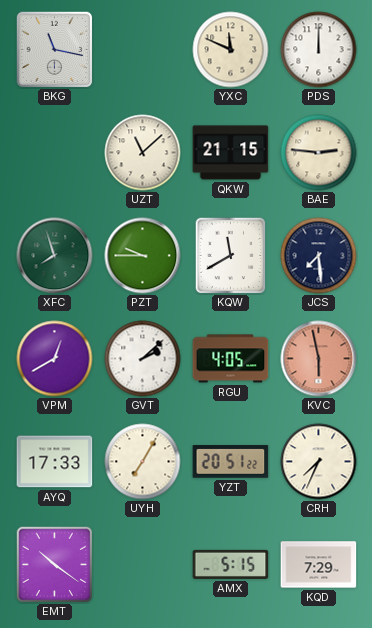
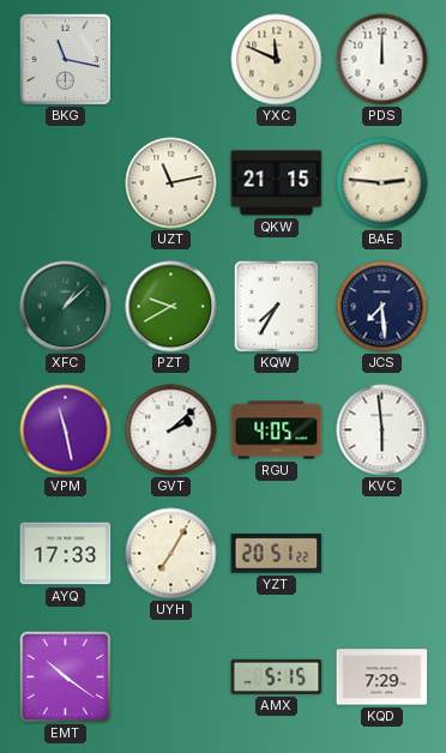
UZT: 11:08 -> 11:13
XFC: 7:57 -> 1:08
PZT: 9:45 -> 9:40
KQW: 11:40 -> 7:35
VPM: 12:40 -> 11:28
KVC: 5:58 -> 5:59
KVC dial: salmon -> white
CRH: 7:34 -> none
